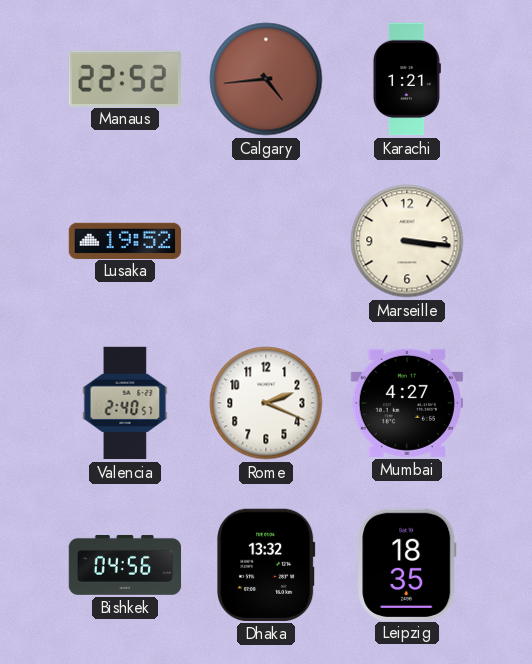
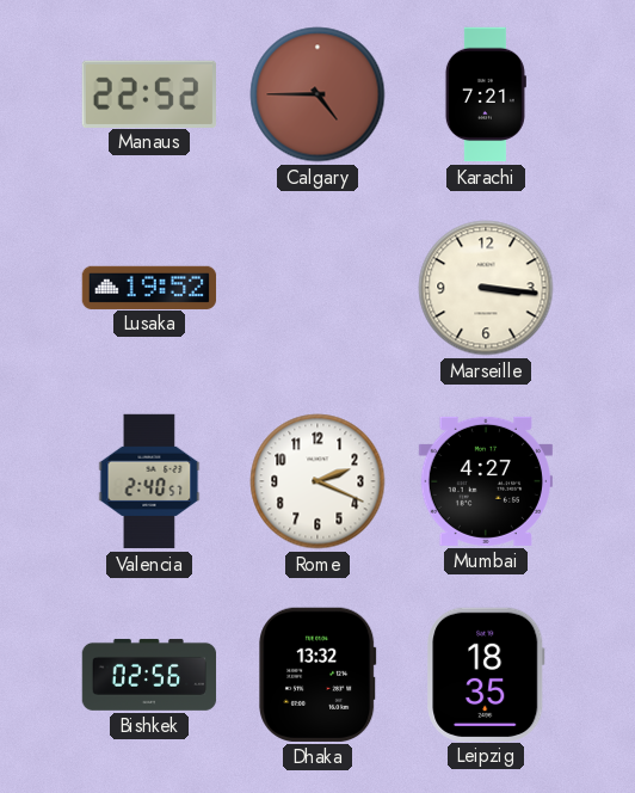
Calgary: 4:44 -> 4:45
Karachi: 1:21 -> 7:21
Bishkek: 04:56 -> 02:56
